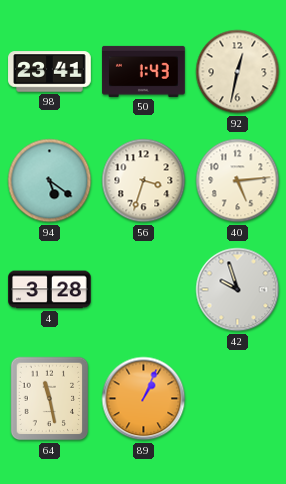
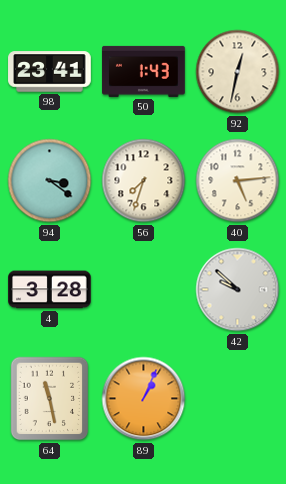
94: 5:21 -> 3:21
56: 3:33 -> 7:33
42: 9:57 -> 9:52
